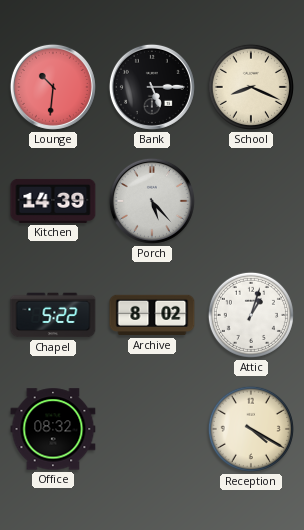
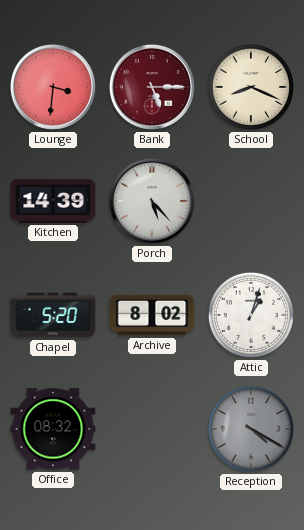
Lounge: 10:31 -> 3:31
Bank dial: black -> burgundy
Chapel: 5:22 -> 5:20
Reception dial: cream -> grey
